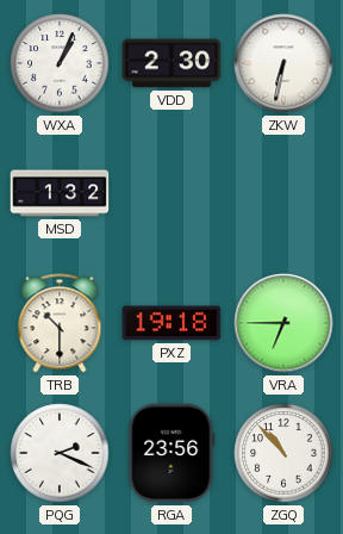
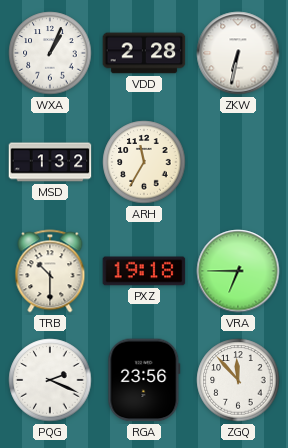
VDD: 2:30 -> 2:28
ARH: none -> 11:35
ZGQ: 10:53 -> 11:53
